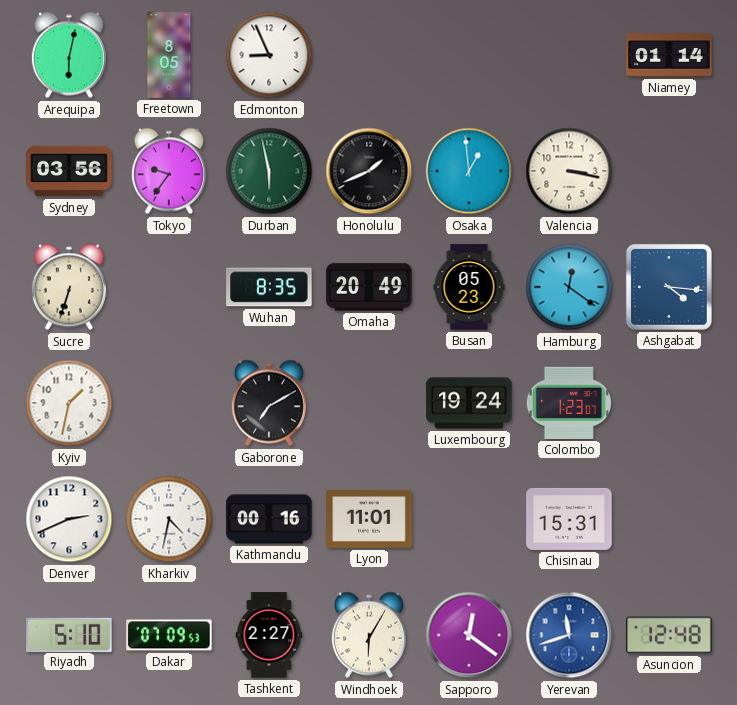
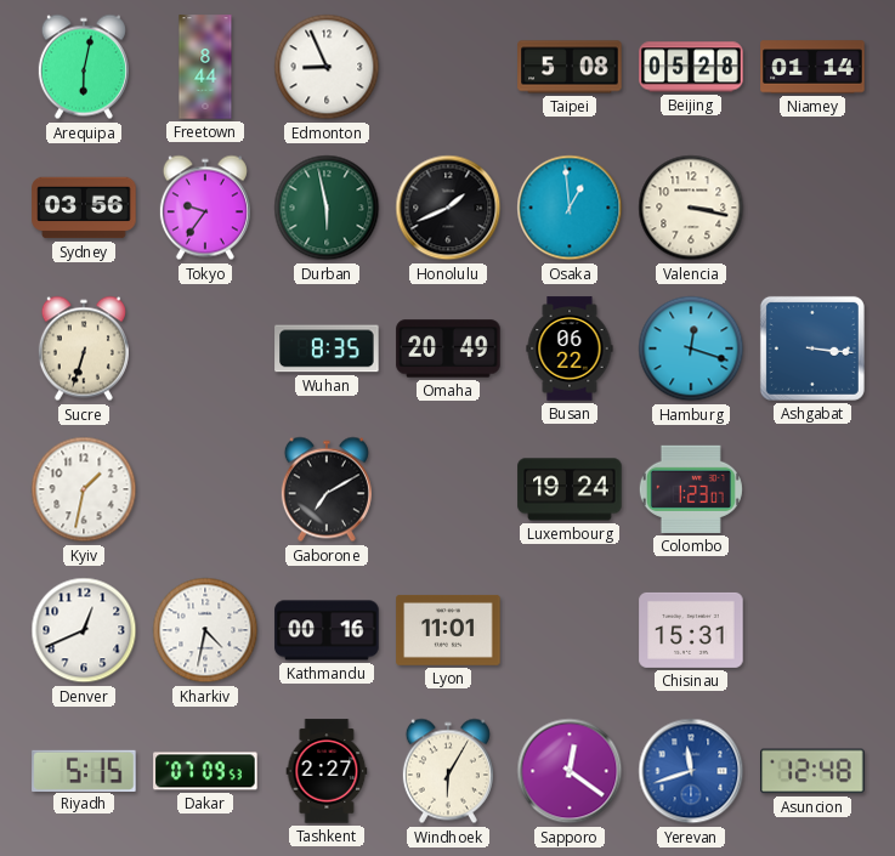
Freetown: 8:05 -> 8:44
Taipei: none -> 5:08
Beijing: none -> 05:28
Busan: 05:23 -> 06:22
Hamburg: 12:21 -> 12:18
Ashgabat: 4:16 -> 3:16
Denver: 2:41 -> 12:41
Riyadh: 5:10 -> 5:15
